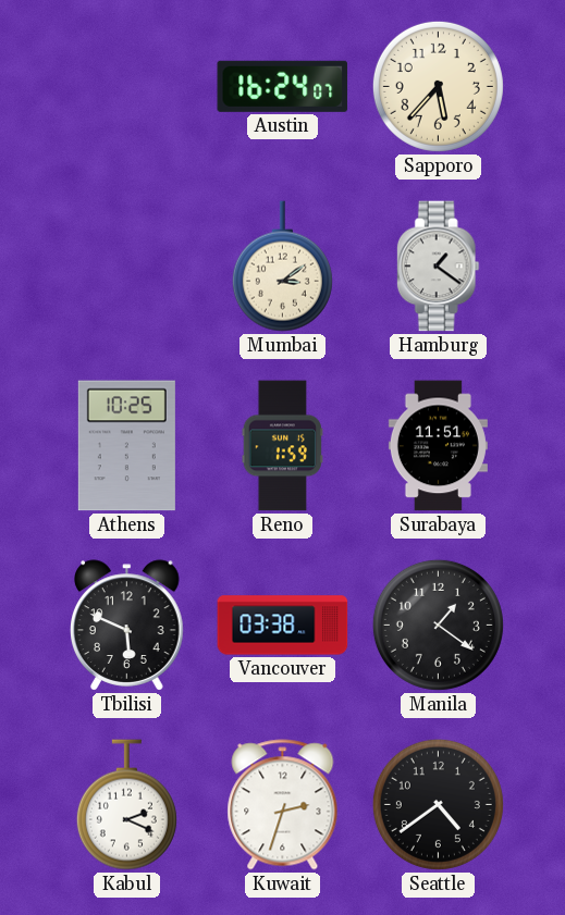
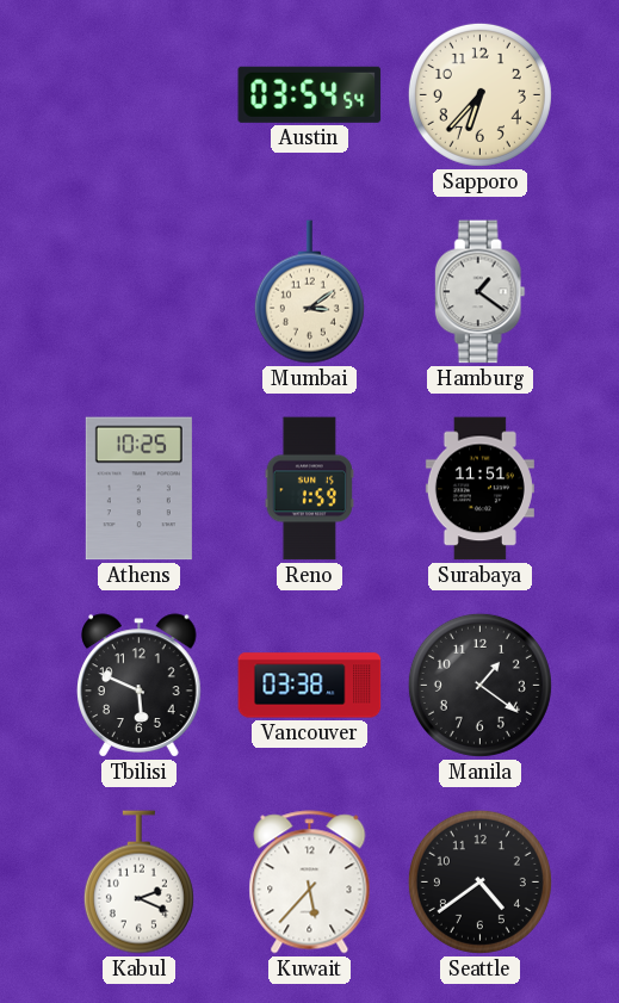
Austin: 16:24 -> 03:54
Sapporo: 5:37 -> 6:37
Kuwait: 2:33 -> 5:37
